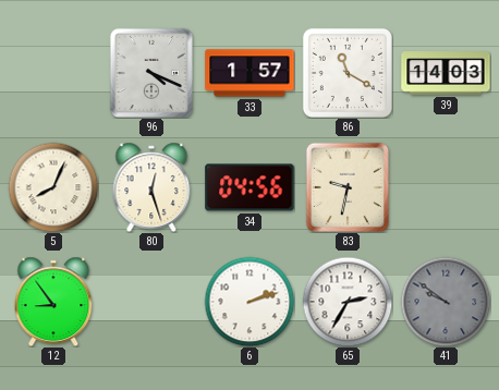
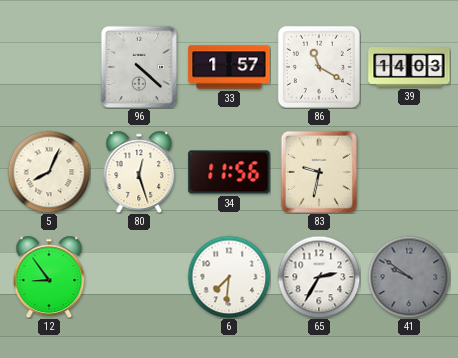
96: 4:19 -> 4:22
34: 04:56 -> 11:56
6: 2:12 -> 7:31
